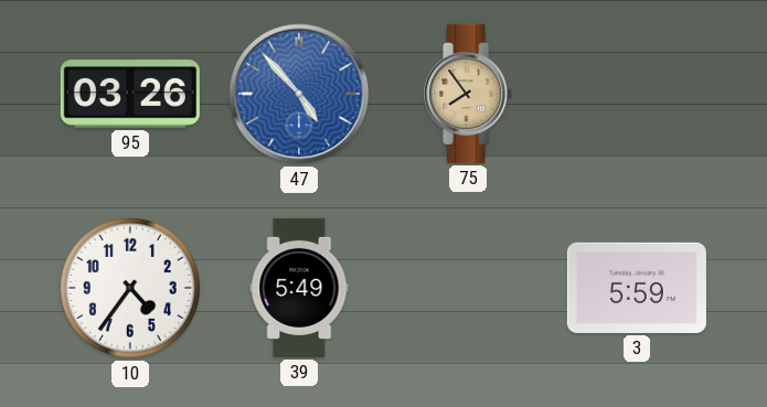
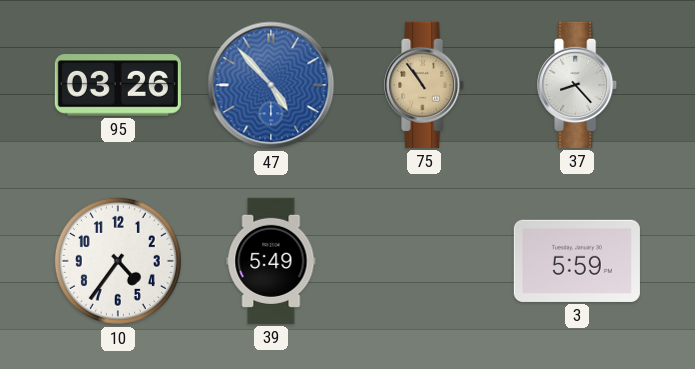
75: 7:54 -> 10:54
37: none -> 8:23
